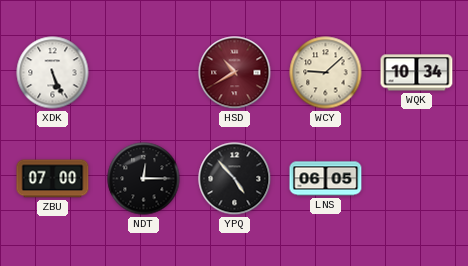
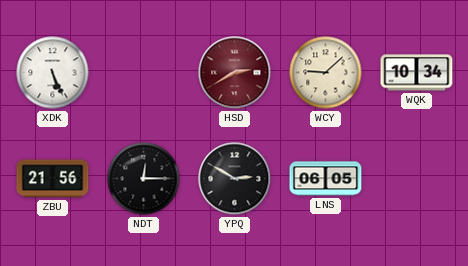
HSD: 10:40 -> 2:40
ZBU: 07:00 -> 21:56
YPQ: 4:53 -> 2:50
